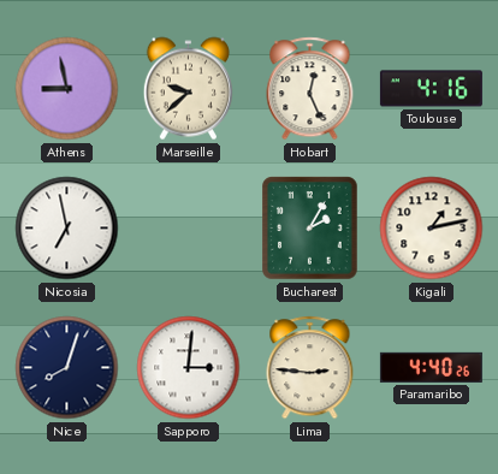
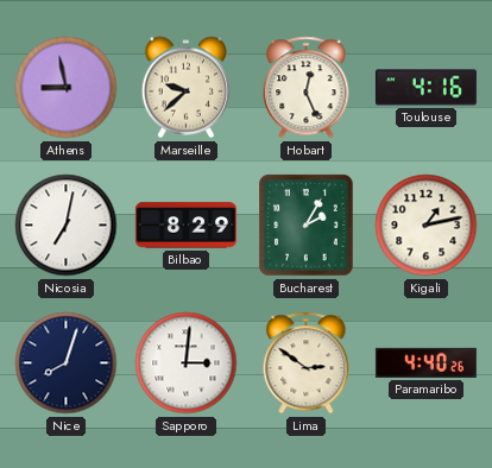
Nicosia: 6:58 -> 7:02
Bilbao: none -> 8:29
Lima: 2:46 -> 2:51
